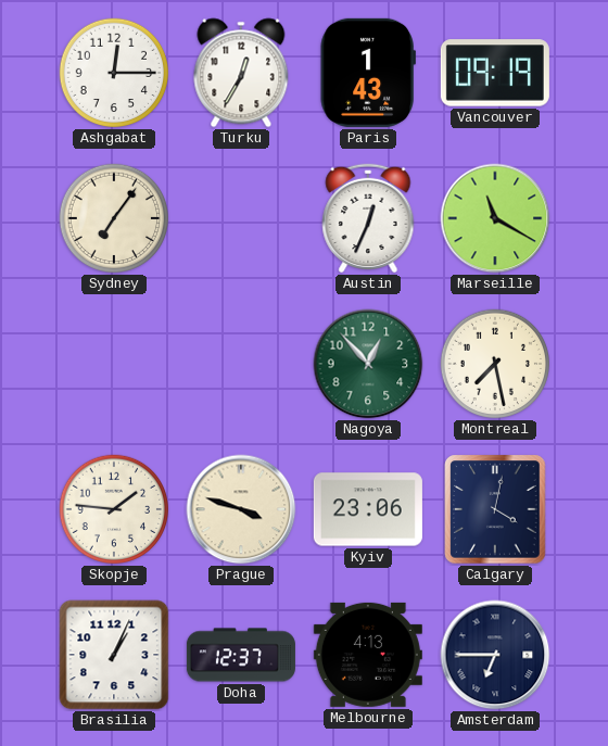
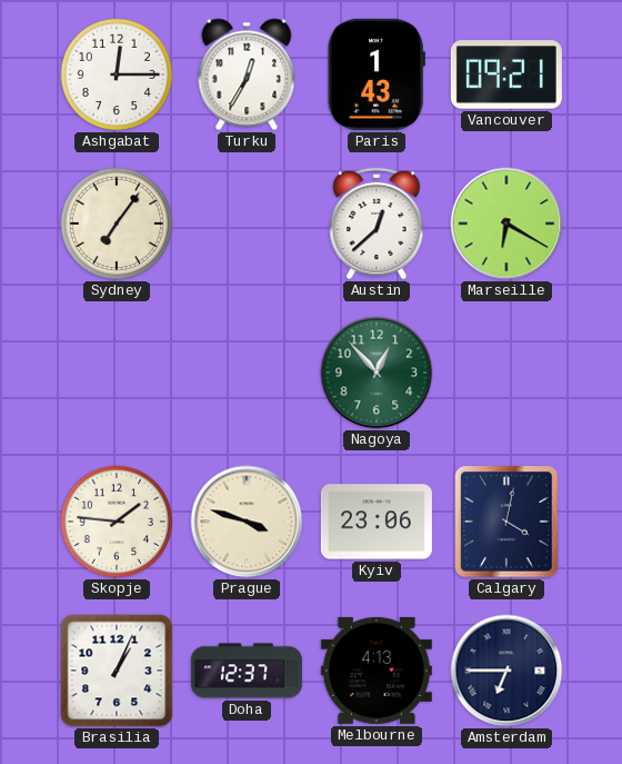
Vancouver: 09:19 -> 09:21
Austin: 12:34 -> 12:38
Marseille: 11:20 -> 6:20
Montreal: 7:28 -> none
